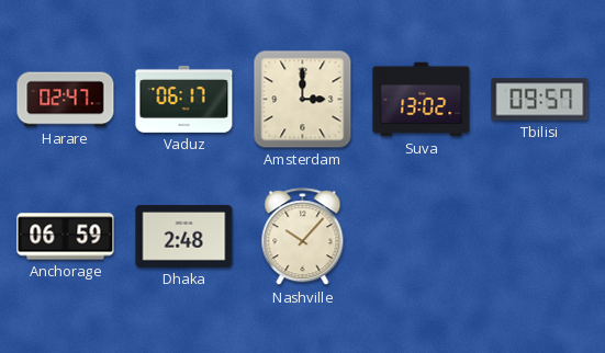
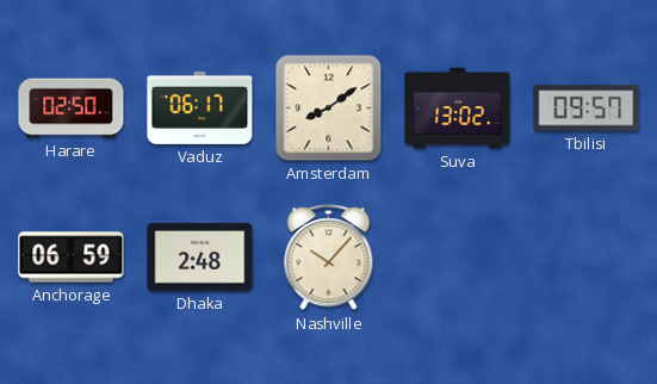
Harare: 02:47 -> 02:50
Amsterdam: 3:00 -> 8:09
